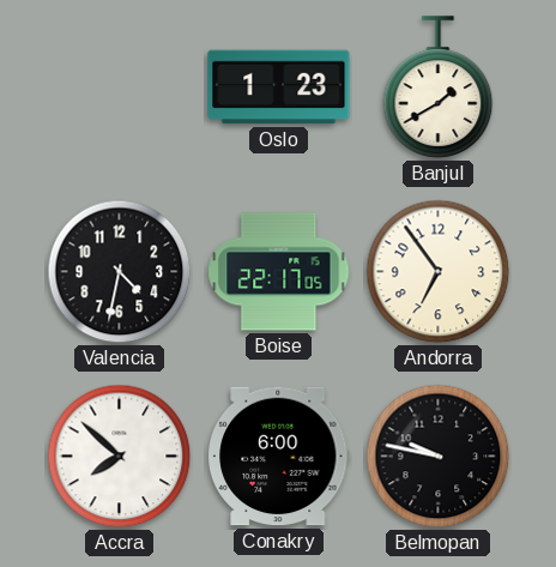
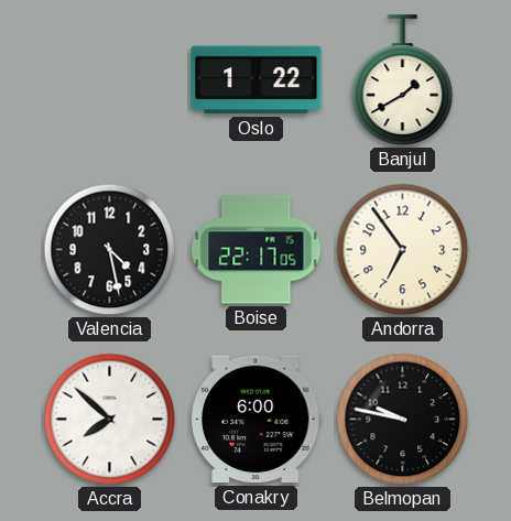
Oslo: 1:23 -> 1:22
Valencia: 4:32 -> 4:28
